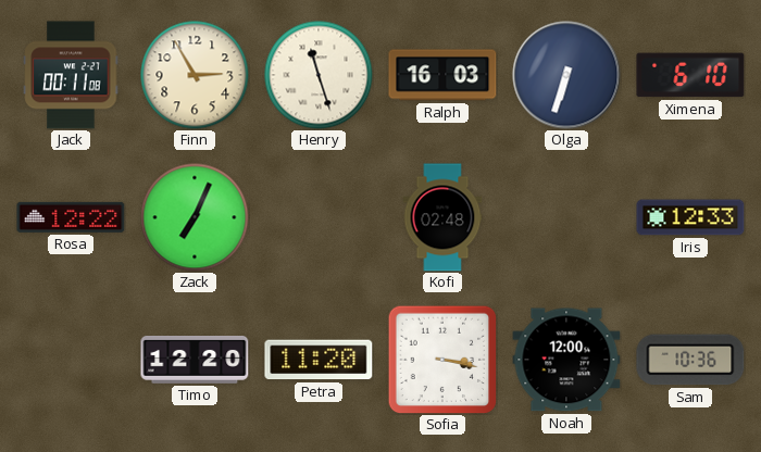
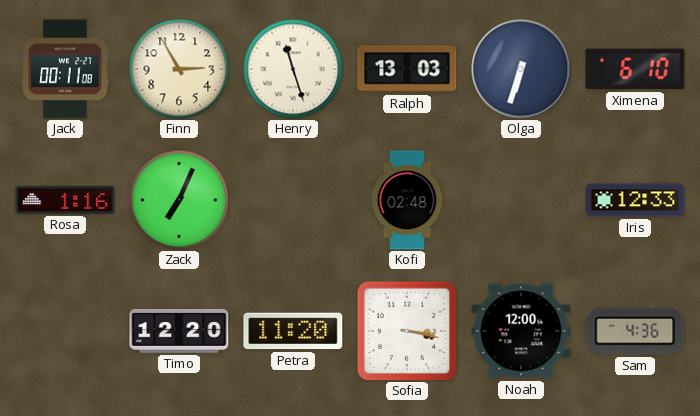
Ralph: 16:03 -> 13:03
Rosa: 12:22 -> 1:16
Sam: 10:36 -> 4:36
